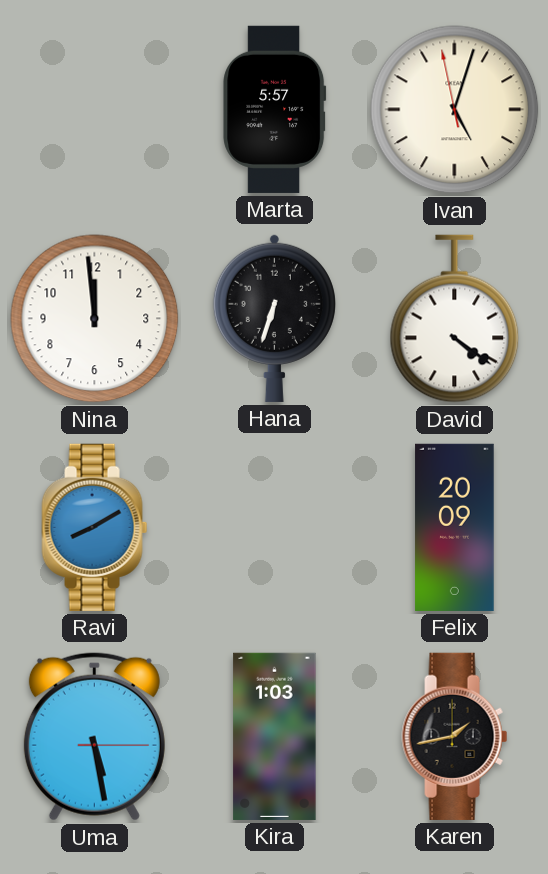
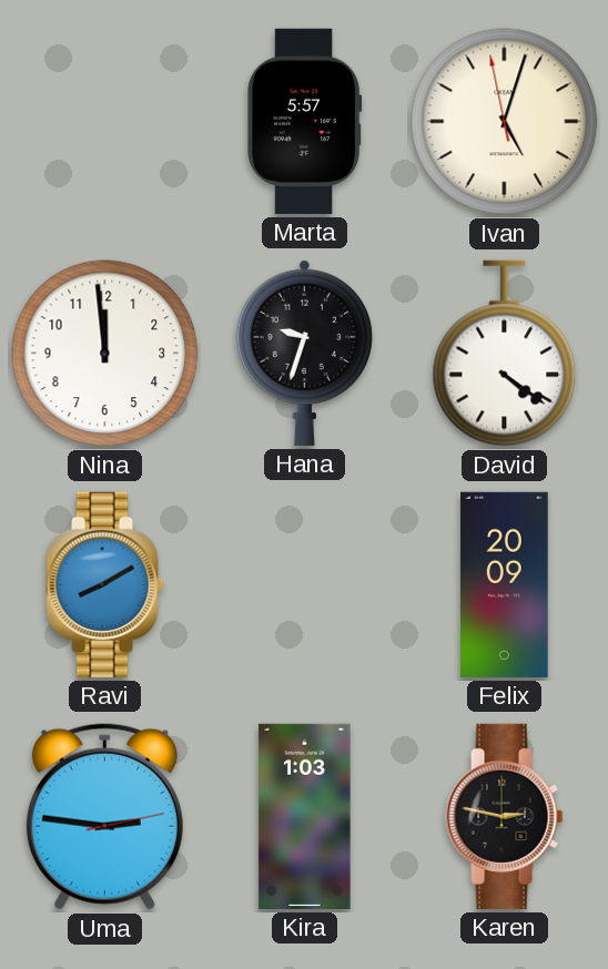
Hana: 6:33 -> 9:33
Uma: 5:28 -> 2:46
Karen: 1:43 -> 2:47
